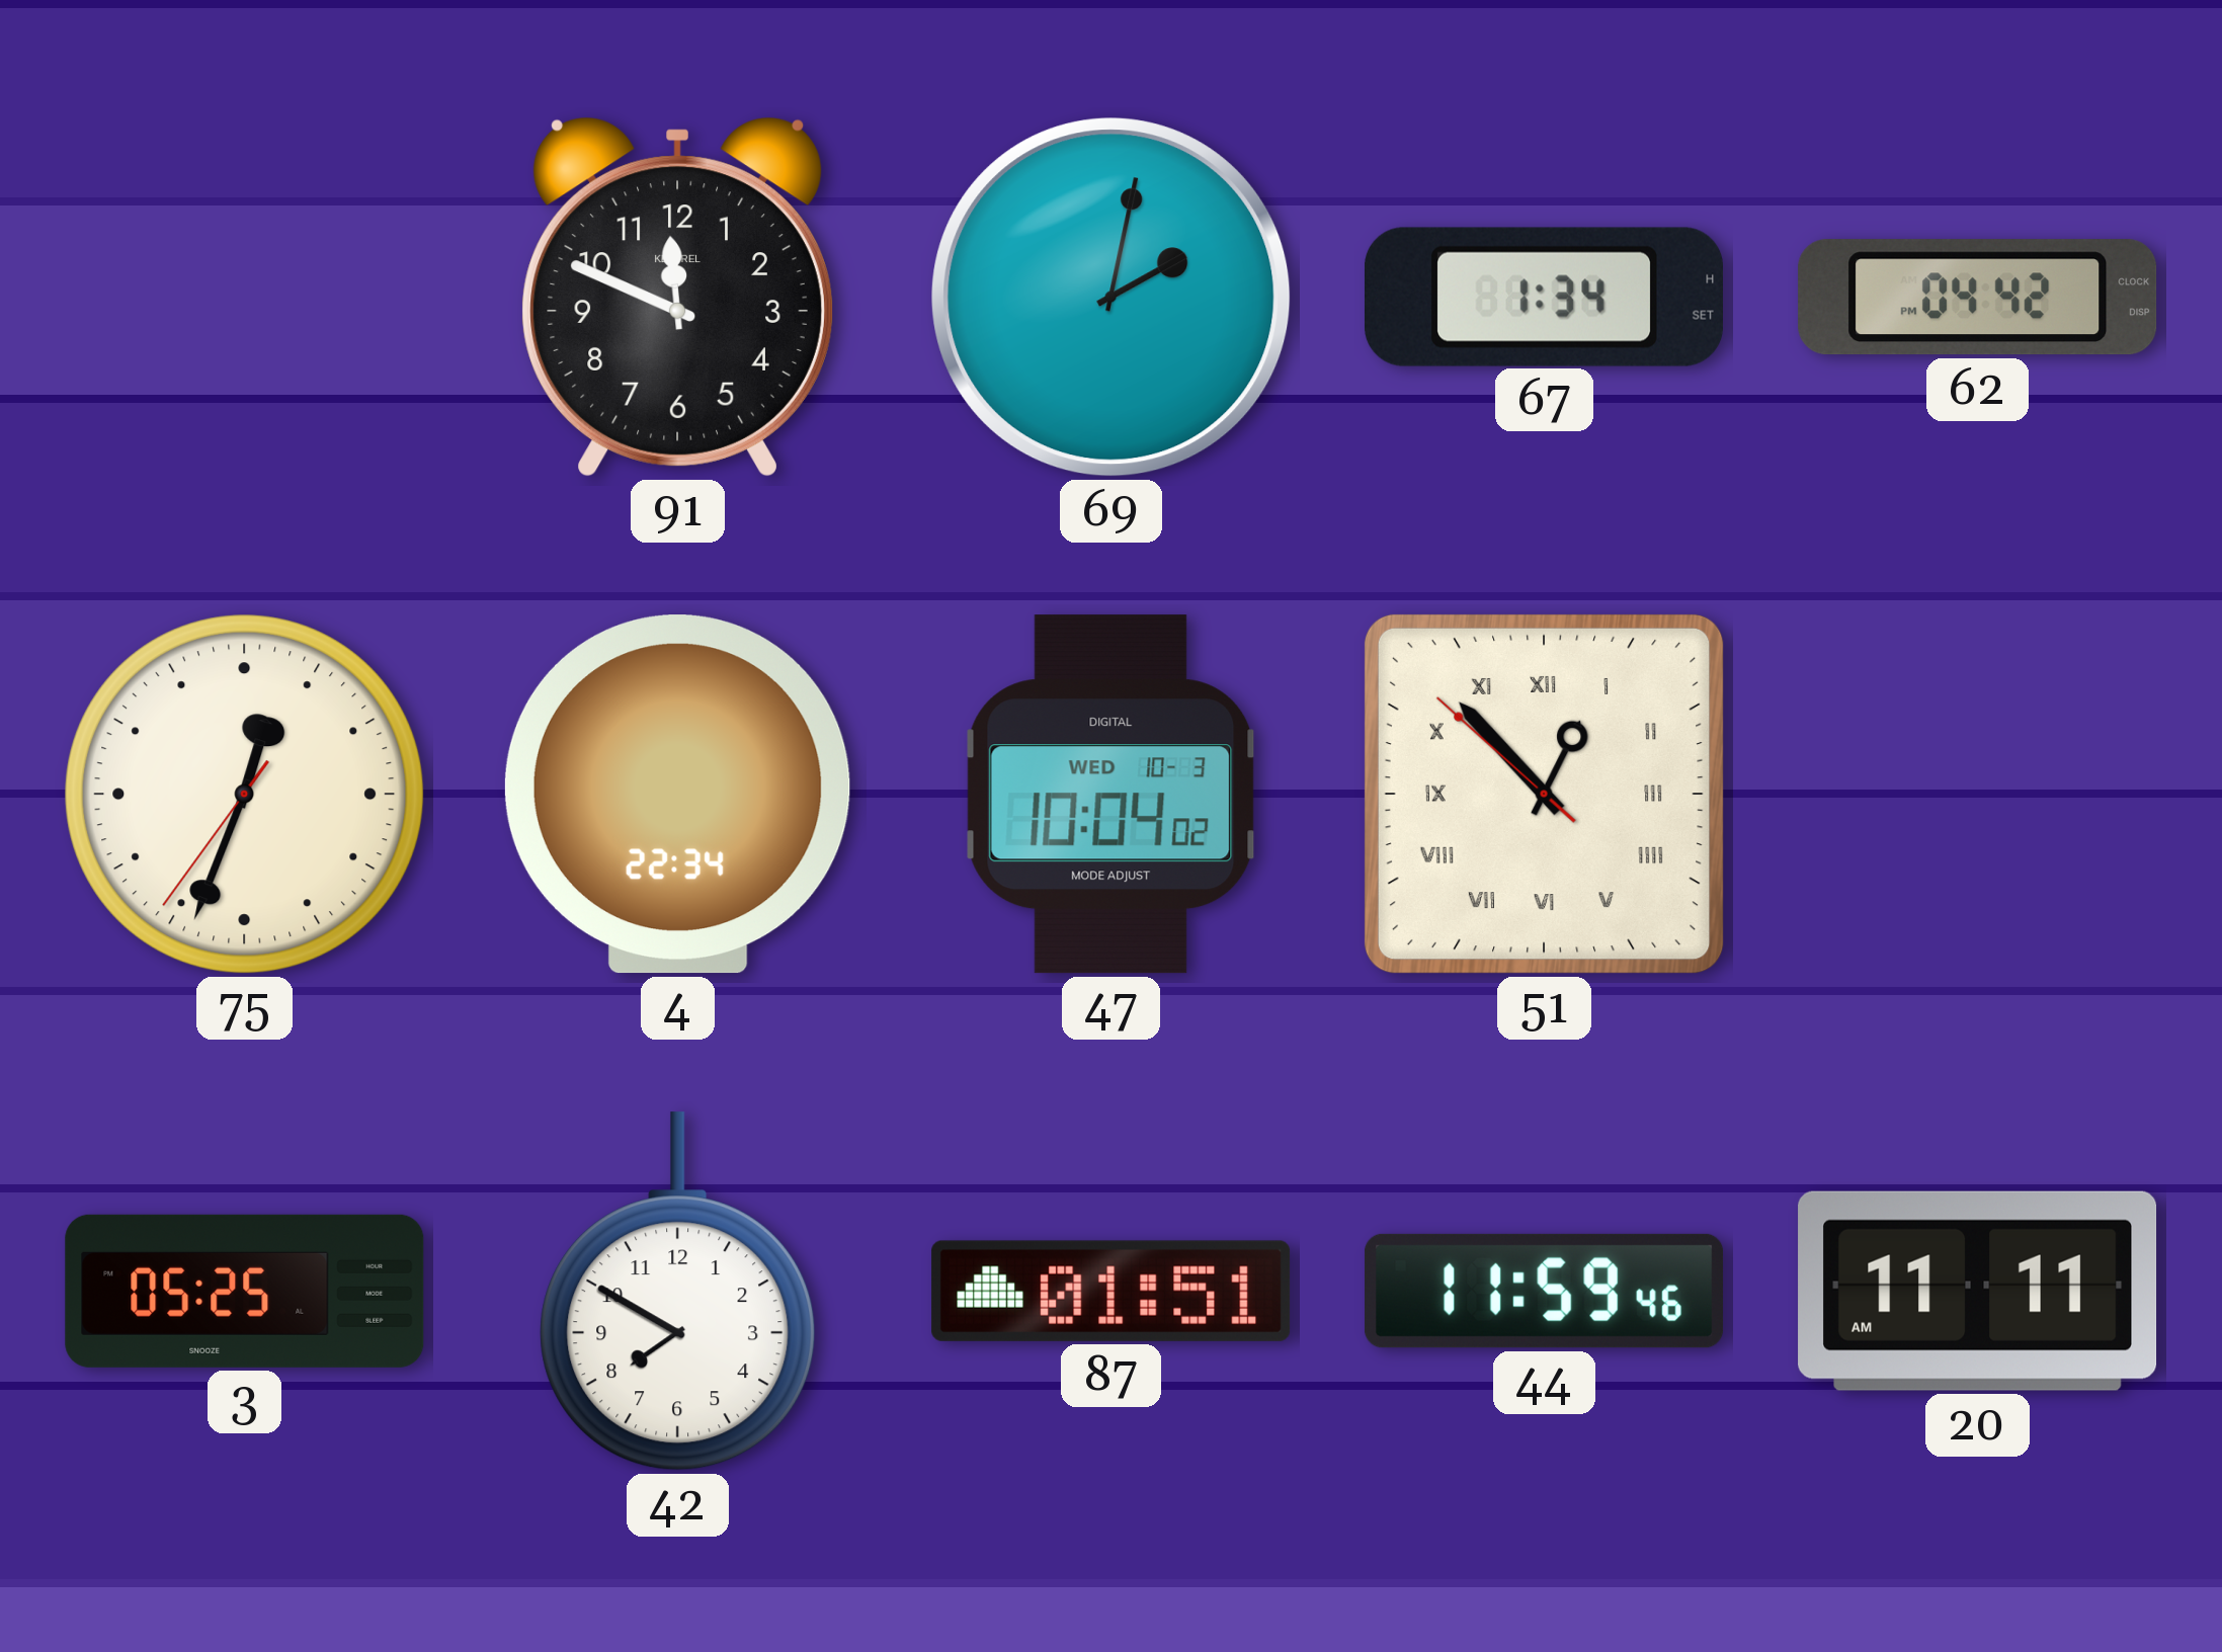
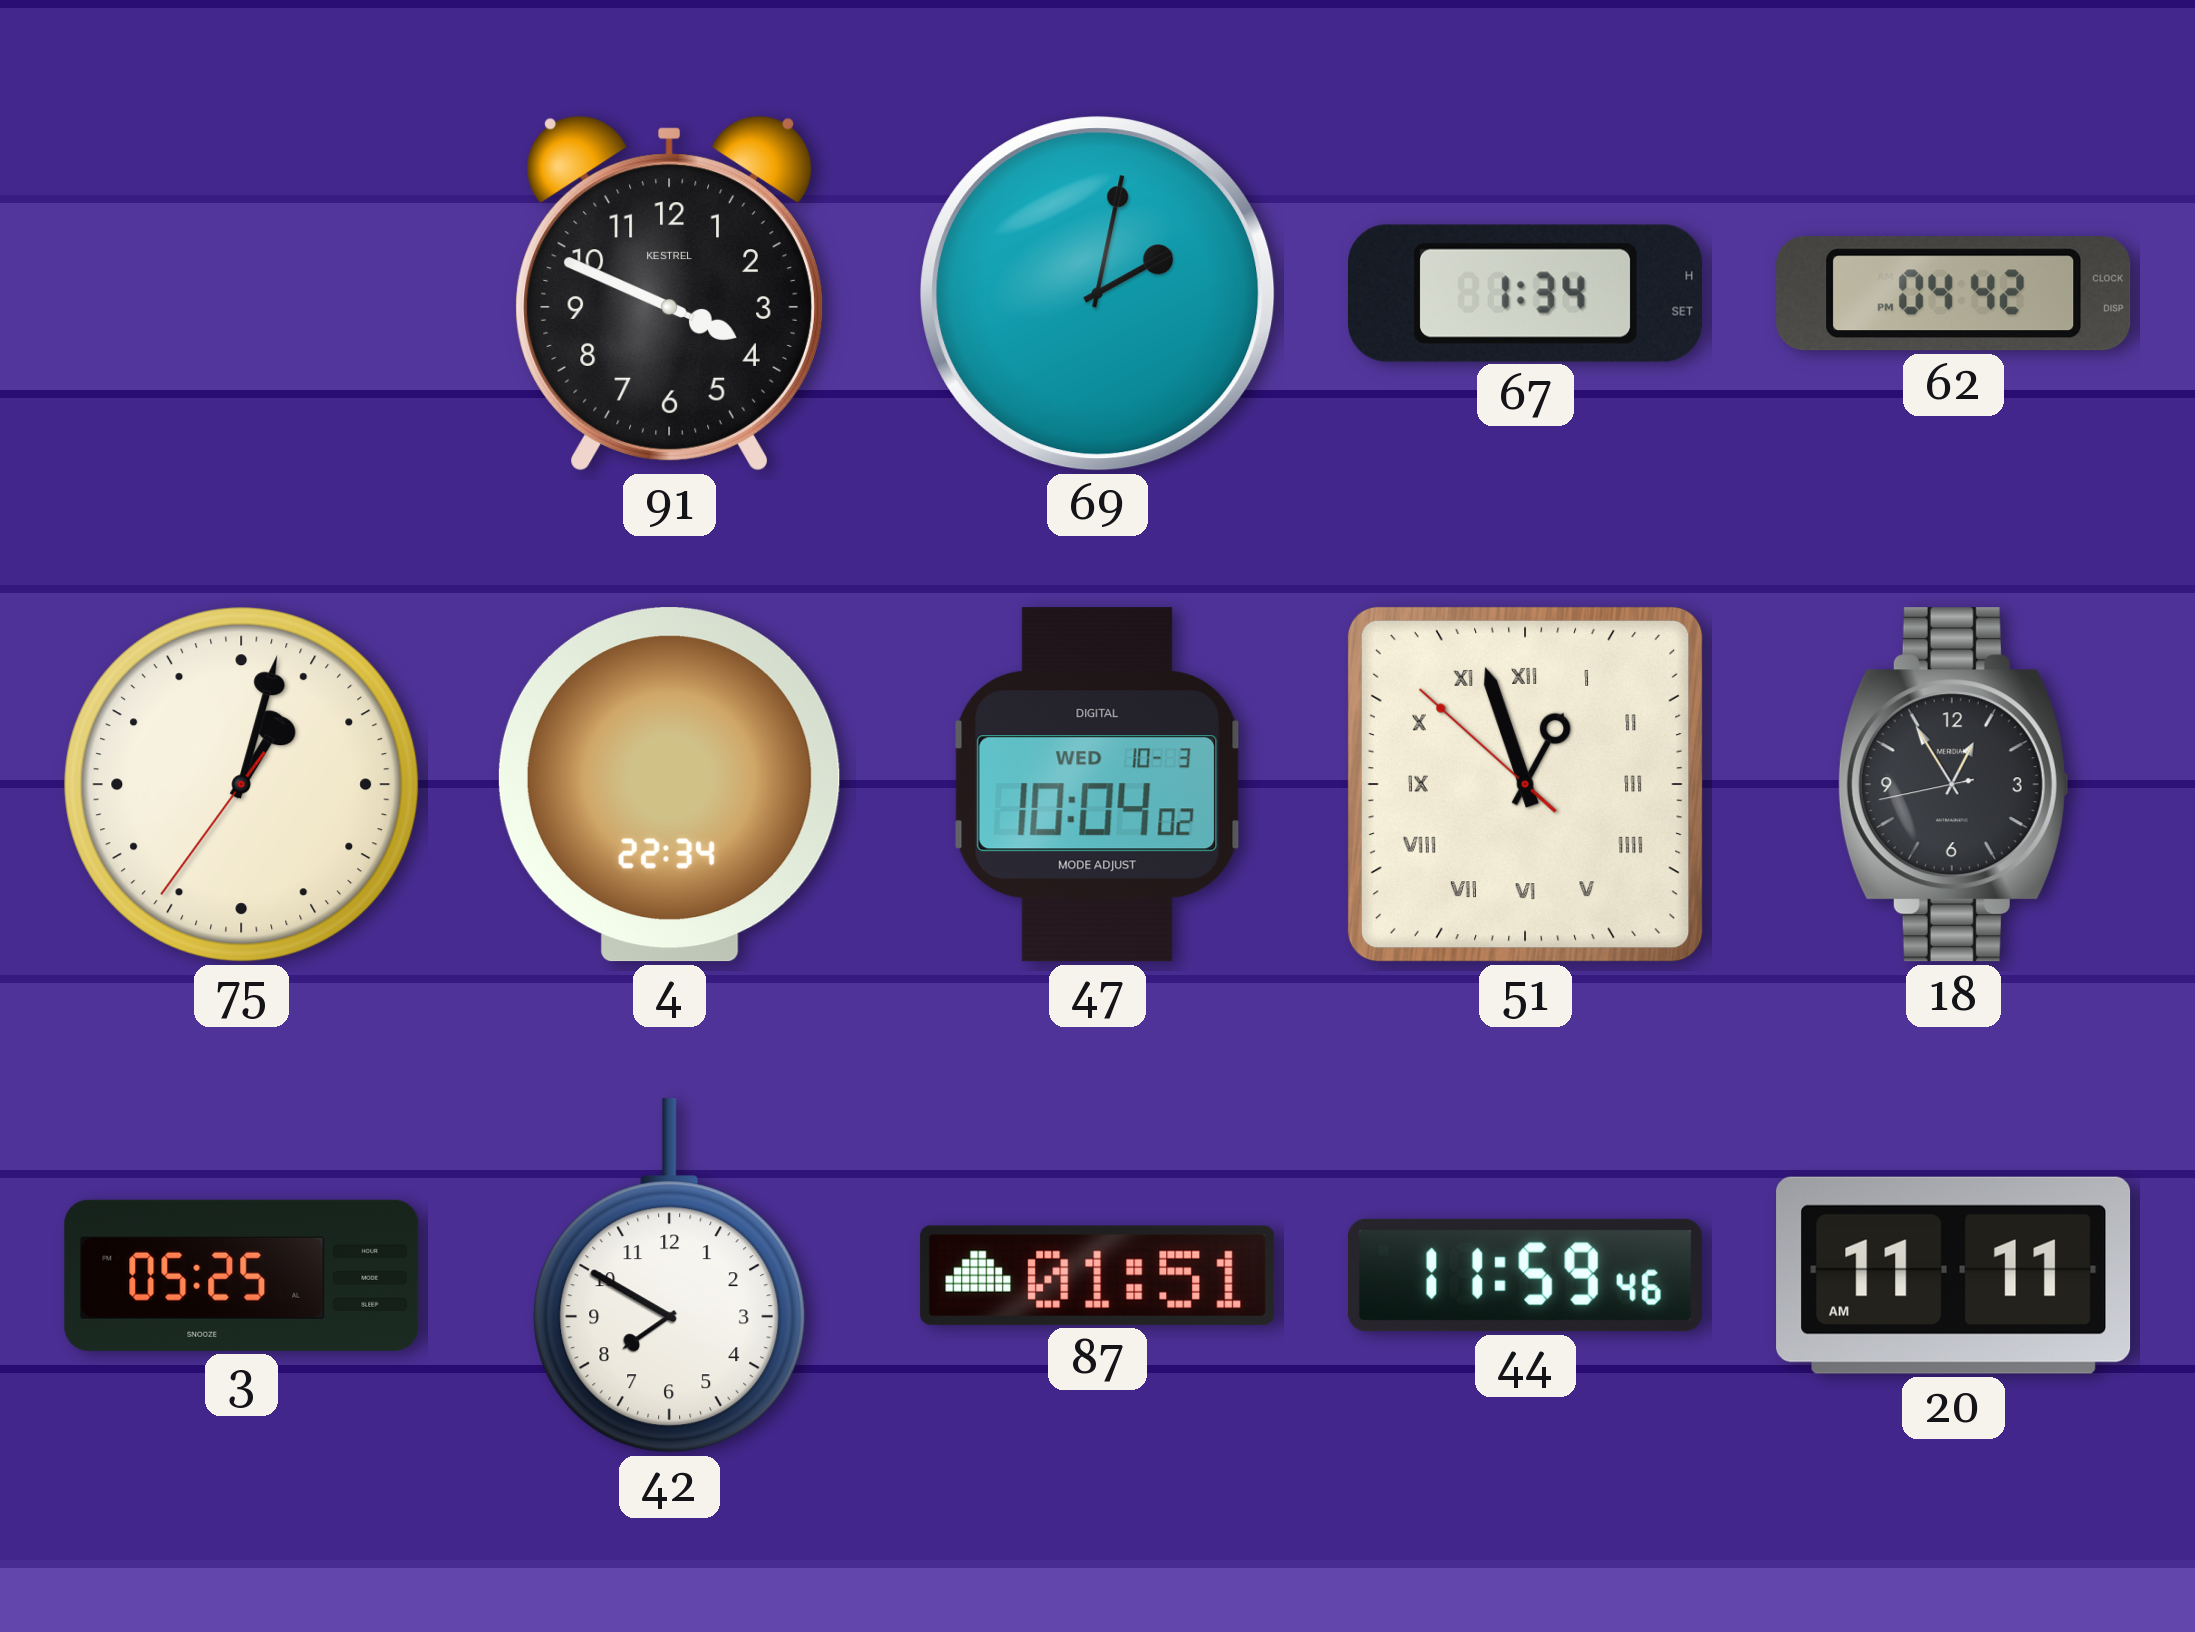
91: 11:49 -> 3:49
75: 12:33 -> 1:02
51: 12:52 -> 12:56
18: none -> 12:54
